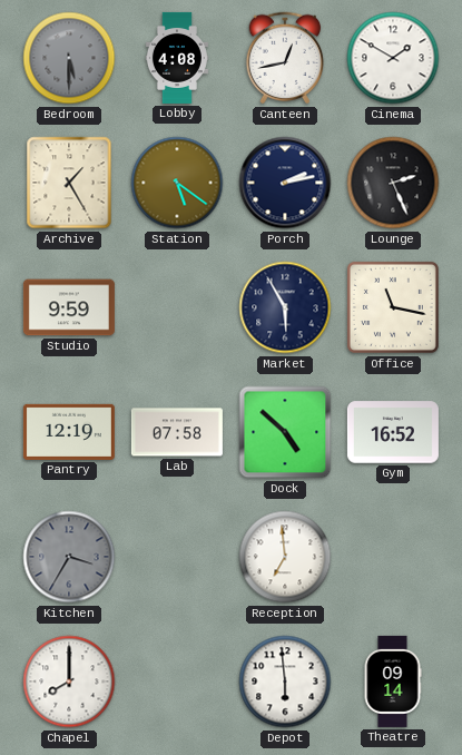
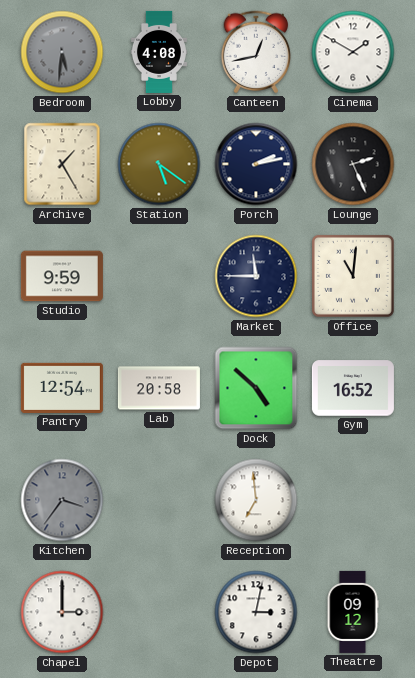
Bedroom: 5:30 -> 5:31
Market: 5:55 -> 11:45
Office: 11:17 -> 11:01
Pantry: 12:19 -> 12:54
Lab: 07:58 -> 20:58
Kitchen: 3:35 -> 3:36
Chapel: 8:00 -> 3:00
Depot: 5:59 -> 3:02
Theatre: 09:14 -> 09:12
